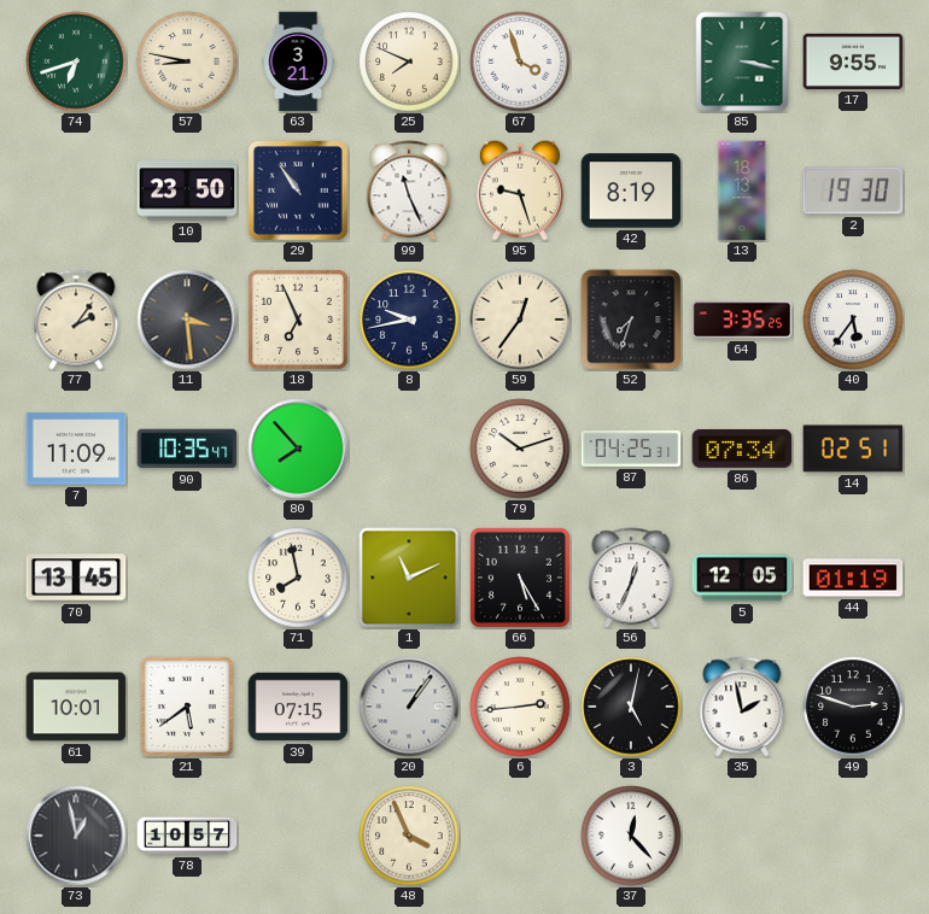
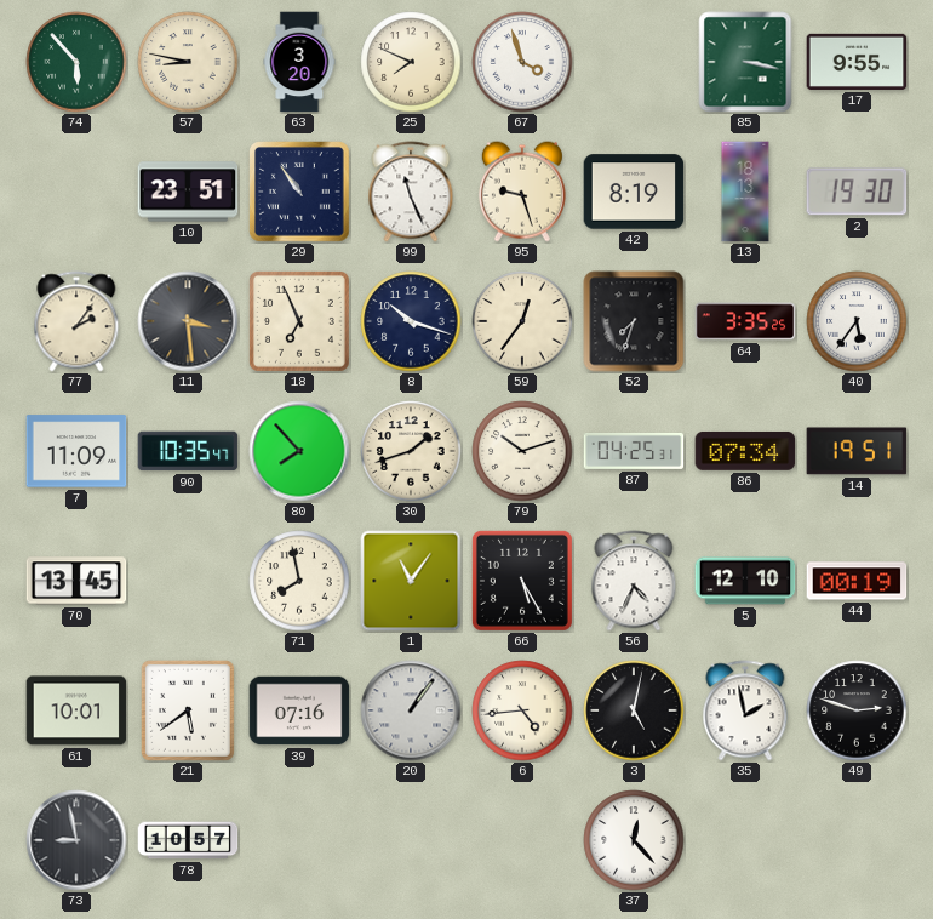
74: 6:42 -> 5:53
63: 3:21 -> 3:20
10: 23:50 -> 23:51
8: 9:43 -> 10:18
30: none -> 1:42
14: 02:51 -> 19:51
1: 11:11 -> 11:06
56: 12:34 -> 4:34
5: 12:05 -> 12:10
44: 01:19 -> 00:19
39: 07:15 -> 07:16
6: 2:44 -> 4:44
73: 12:58 -> 8:58
48: 3:56 -> none
